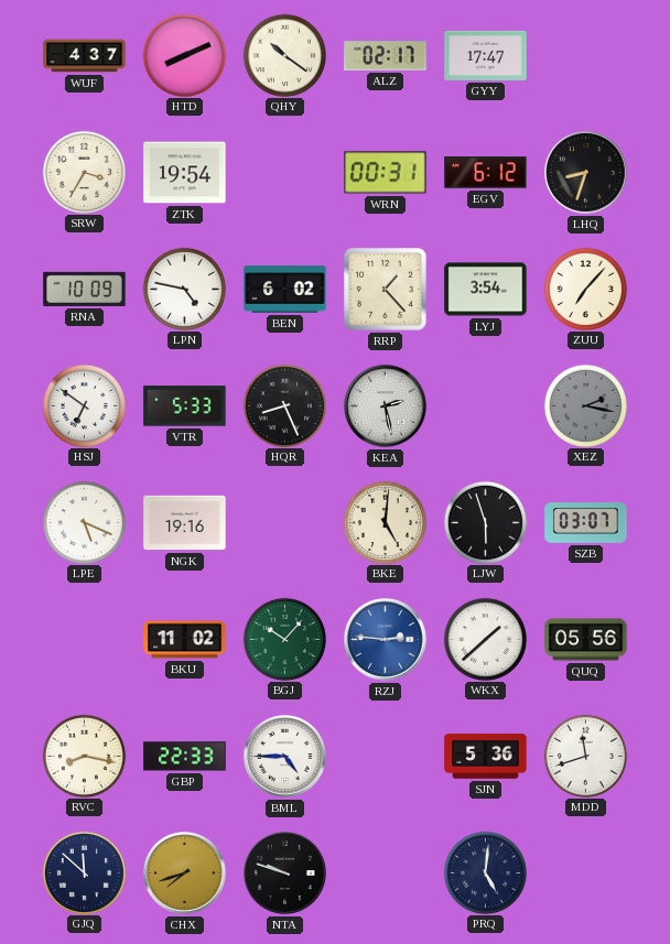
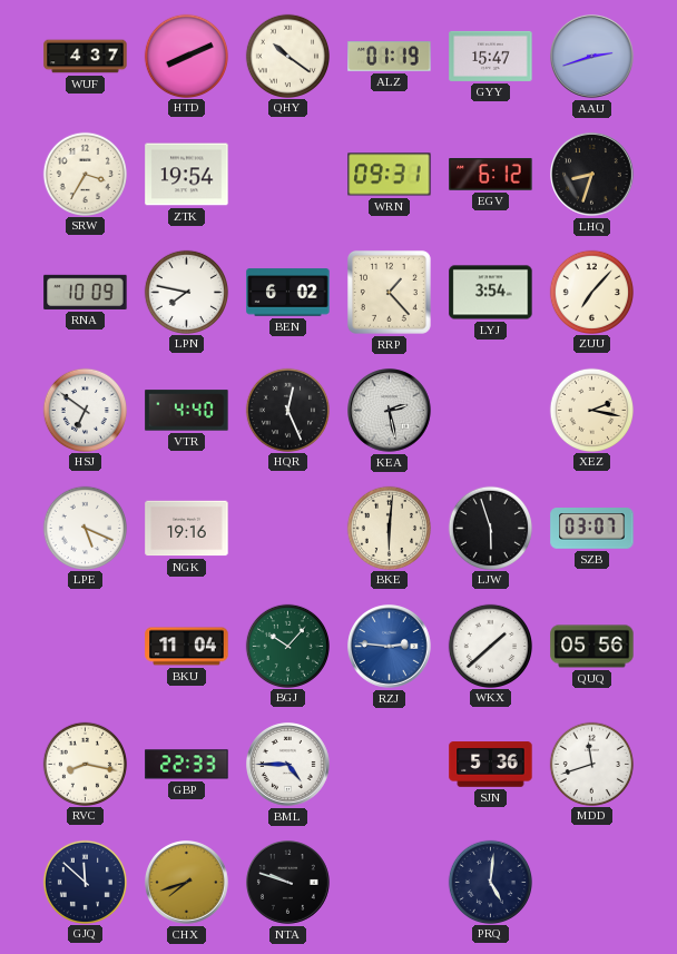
ALZ: 02:17 -> 01:19
GYY: 17:47 -> 15:47
AAU: none -> 2:42
WRN: 00:31 -> 09:31
LPN: 4:47 -> 7:47
VTR: 5:33 -> 4:40
HQR: 8:26 -> 12:26
XEZ dial: grey -> cream
BKE: 5:01 -> 6:01
BKU: 11:02 -> 11:04
